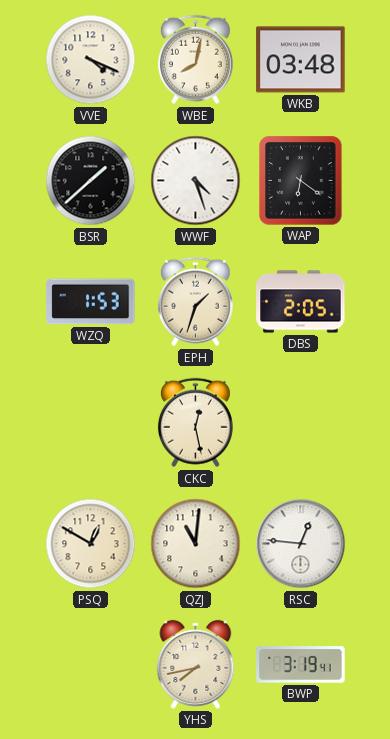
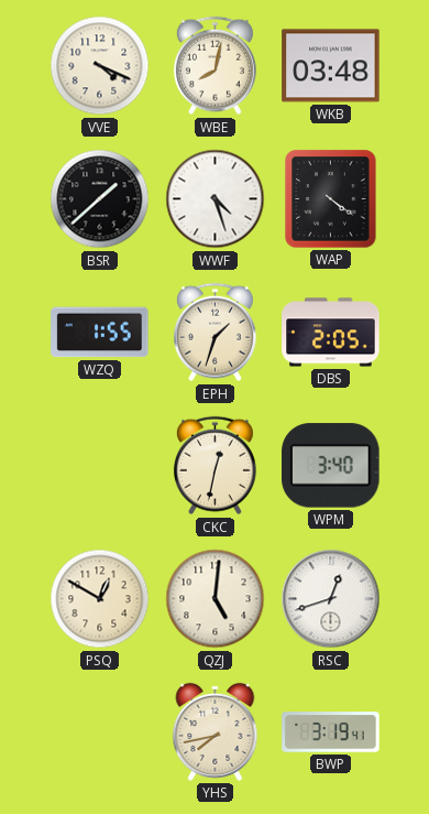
WAP: 6:21 -> 4:21
WZQ: 1:53 -> 1:55
CKC: 12:28 -> 12:32
WPM: none -> 3:40
QZJ: 11:01 -> 5:01
RSC: 12:46 -> 12:42
